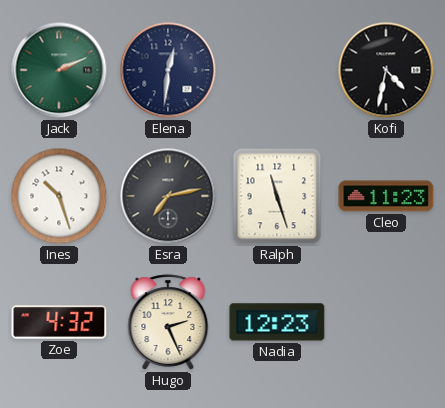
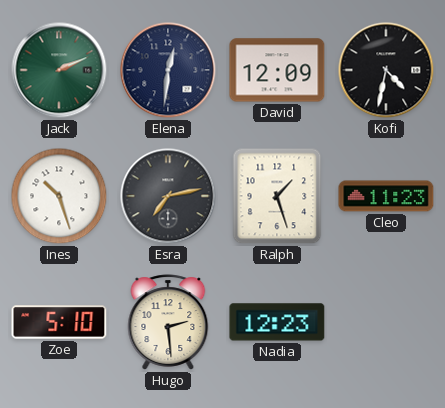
David: none -> 12:09
Ralph: 11:27 -> 1:27
Zoe: 4:32 -> 5:10
Hugo: 2:26 -> 2:29
